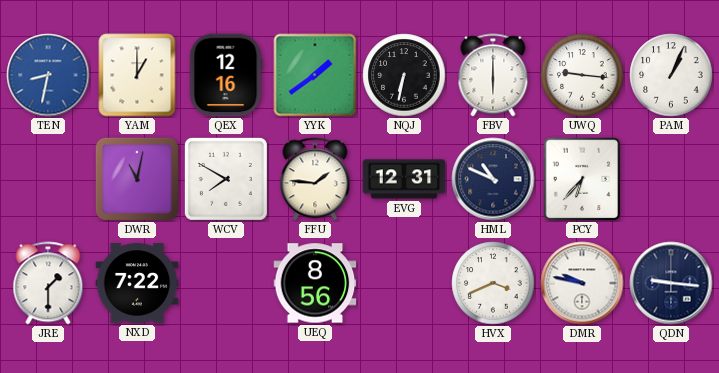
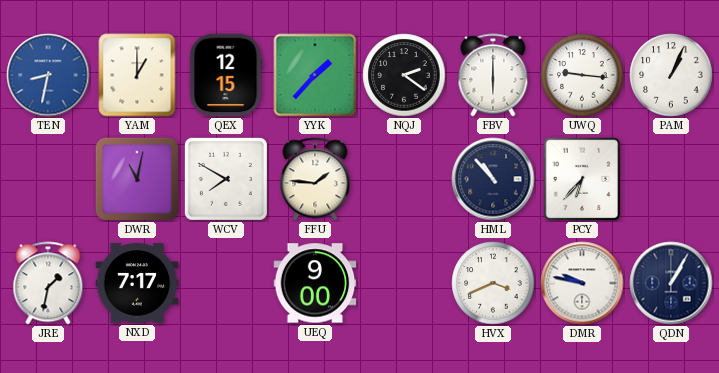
QEX: 12:16 -> 12:15
YYK: 1:39 -> 1:37
NQJ: 6:32 -> 2:21
EVG: 12:31 -> none
HML: 10:49 -> 10:53
JRE: 1:30 -> 1:32
NXD: 7:22 -> 7:17
UEQ: 8:56 -> 9:00
QDN: 9:16 -> 1:05
